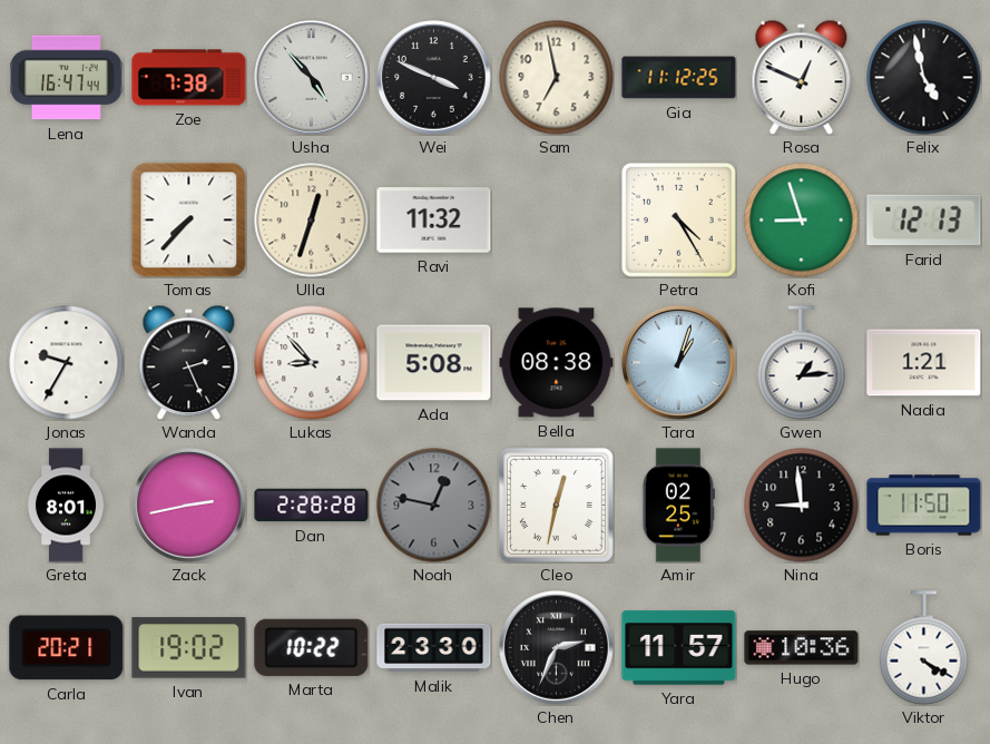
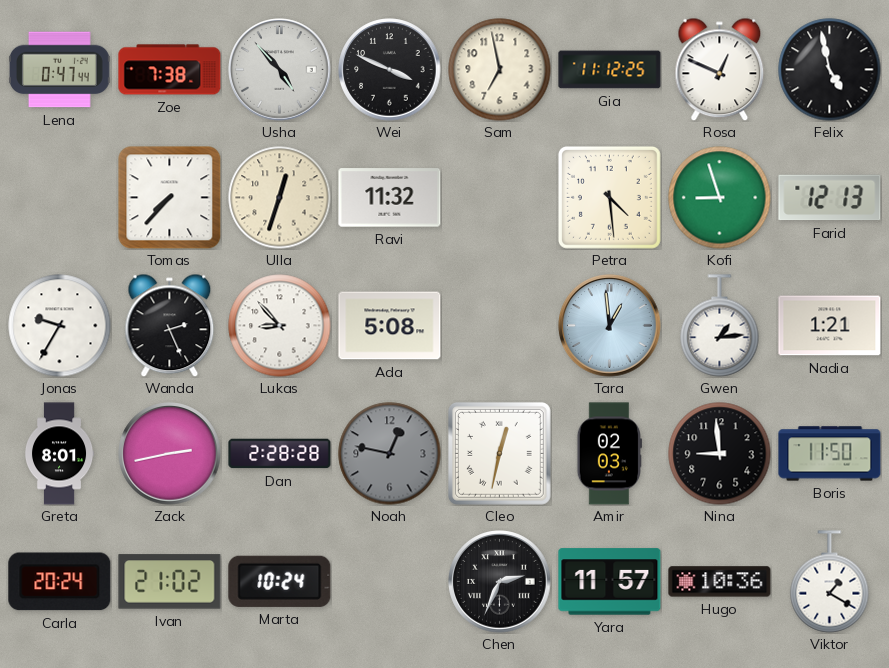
Lena: 16:47 -> 0:47
Petra: 4:25 -> 4:29
Bella: 08:38 -> none
Tara: 1:03 -> 12:59
Amir: 02:25 -> 02:03
Carla: 20:21 -> 20:24
Ivan: 19:02 -> 21:02
Marta: 10:22 -> 10:24
Malik: 23:30 -> none
Viktor: 4:20 -> 1:20
